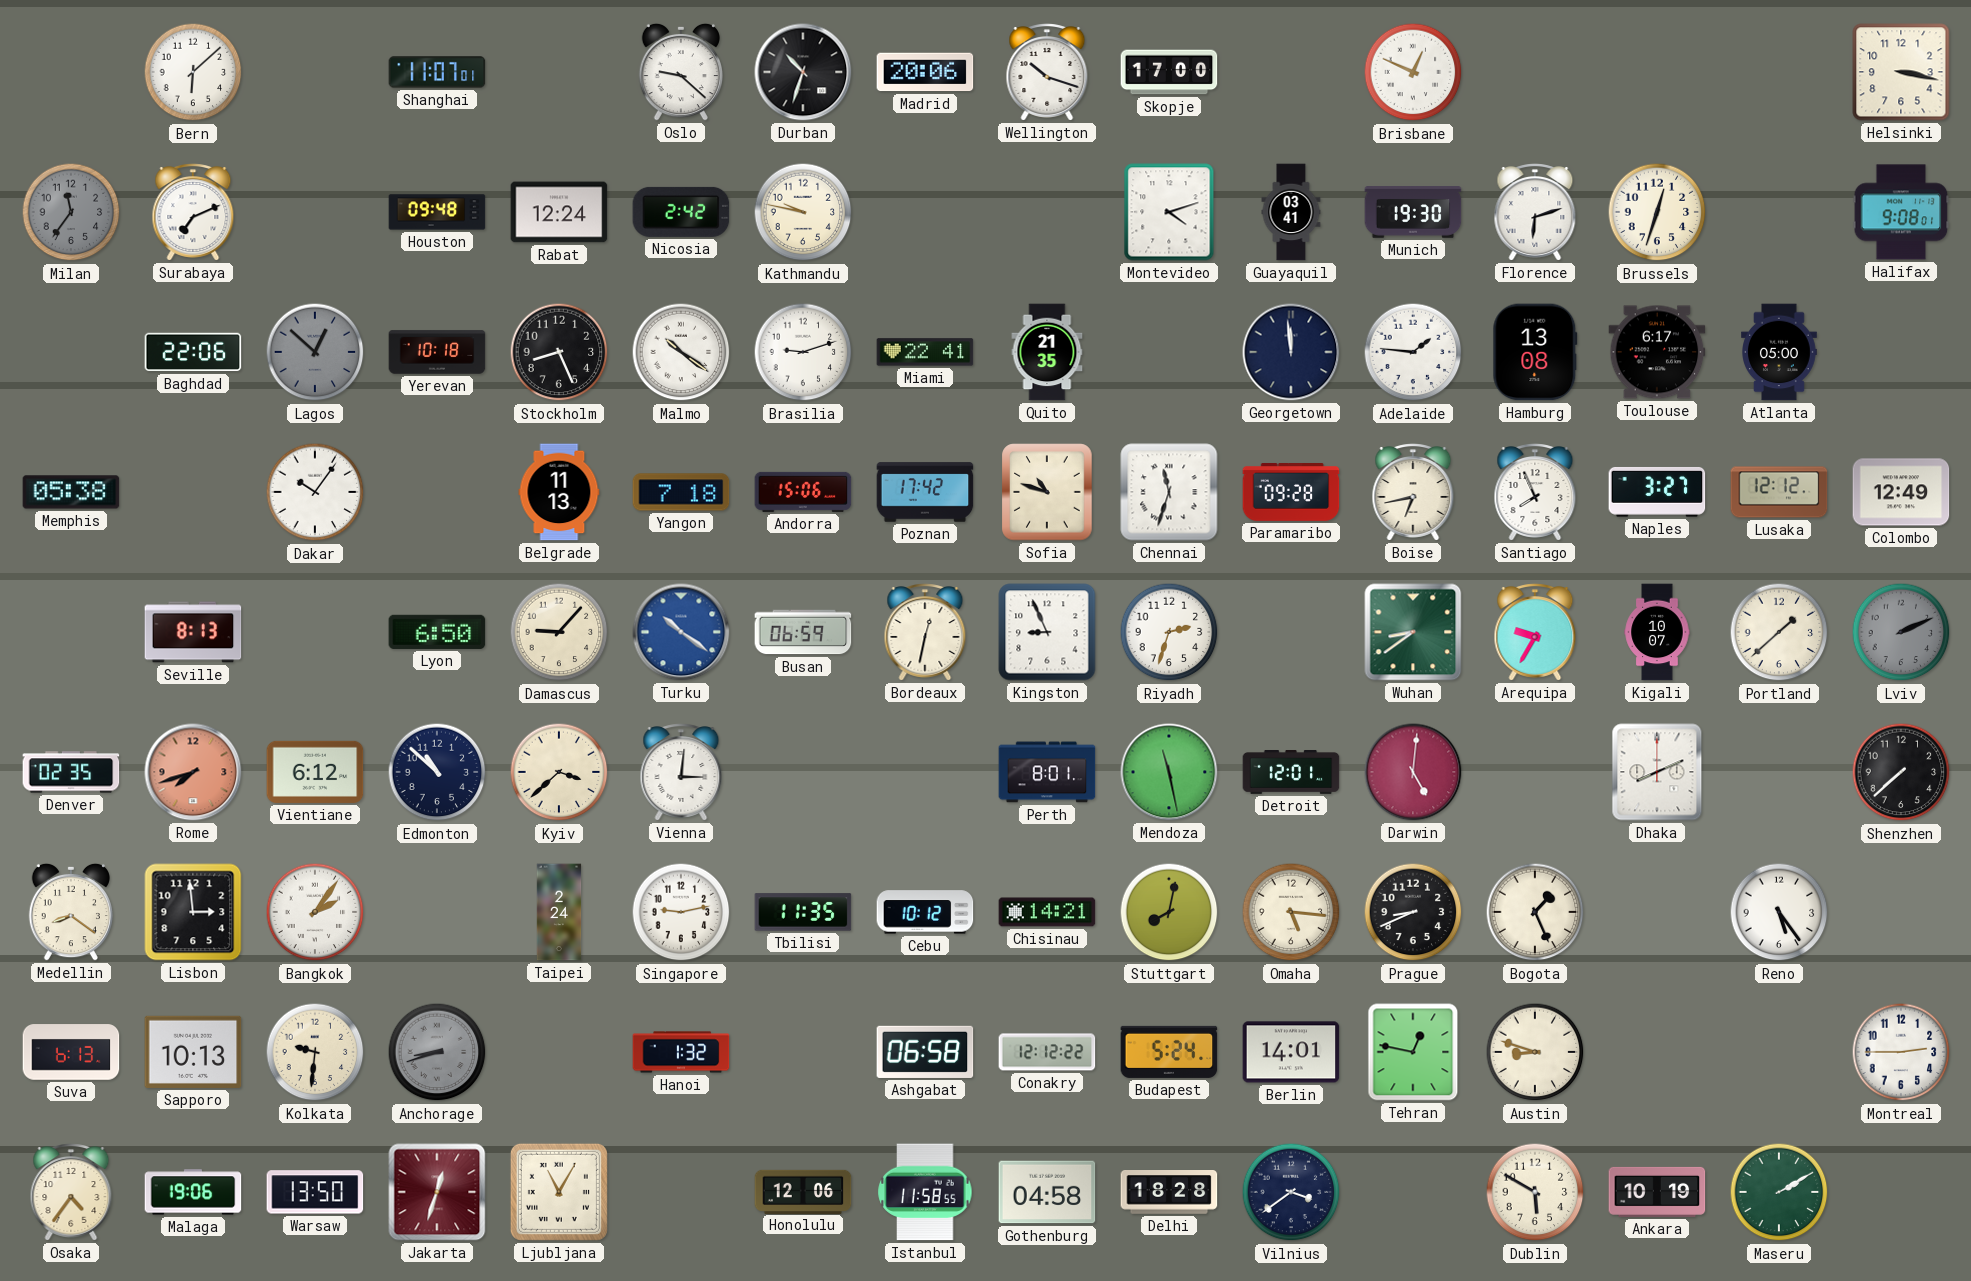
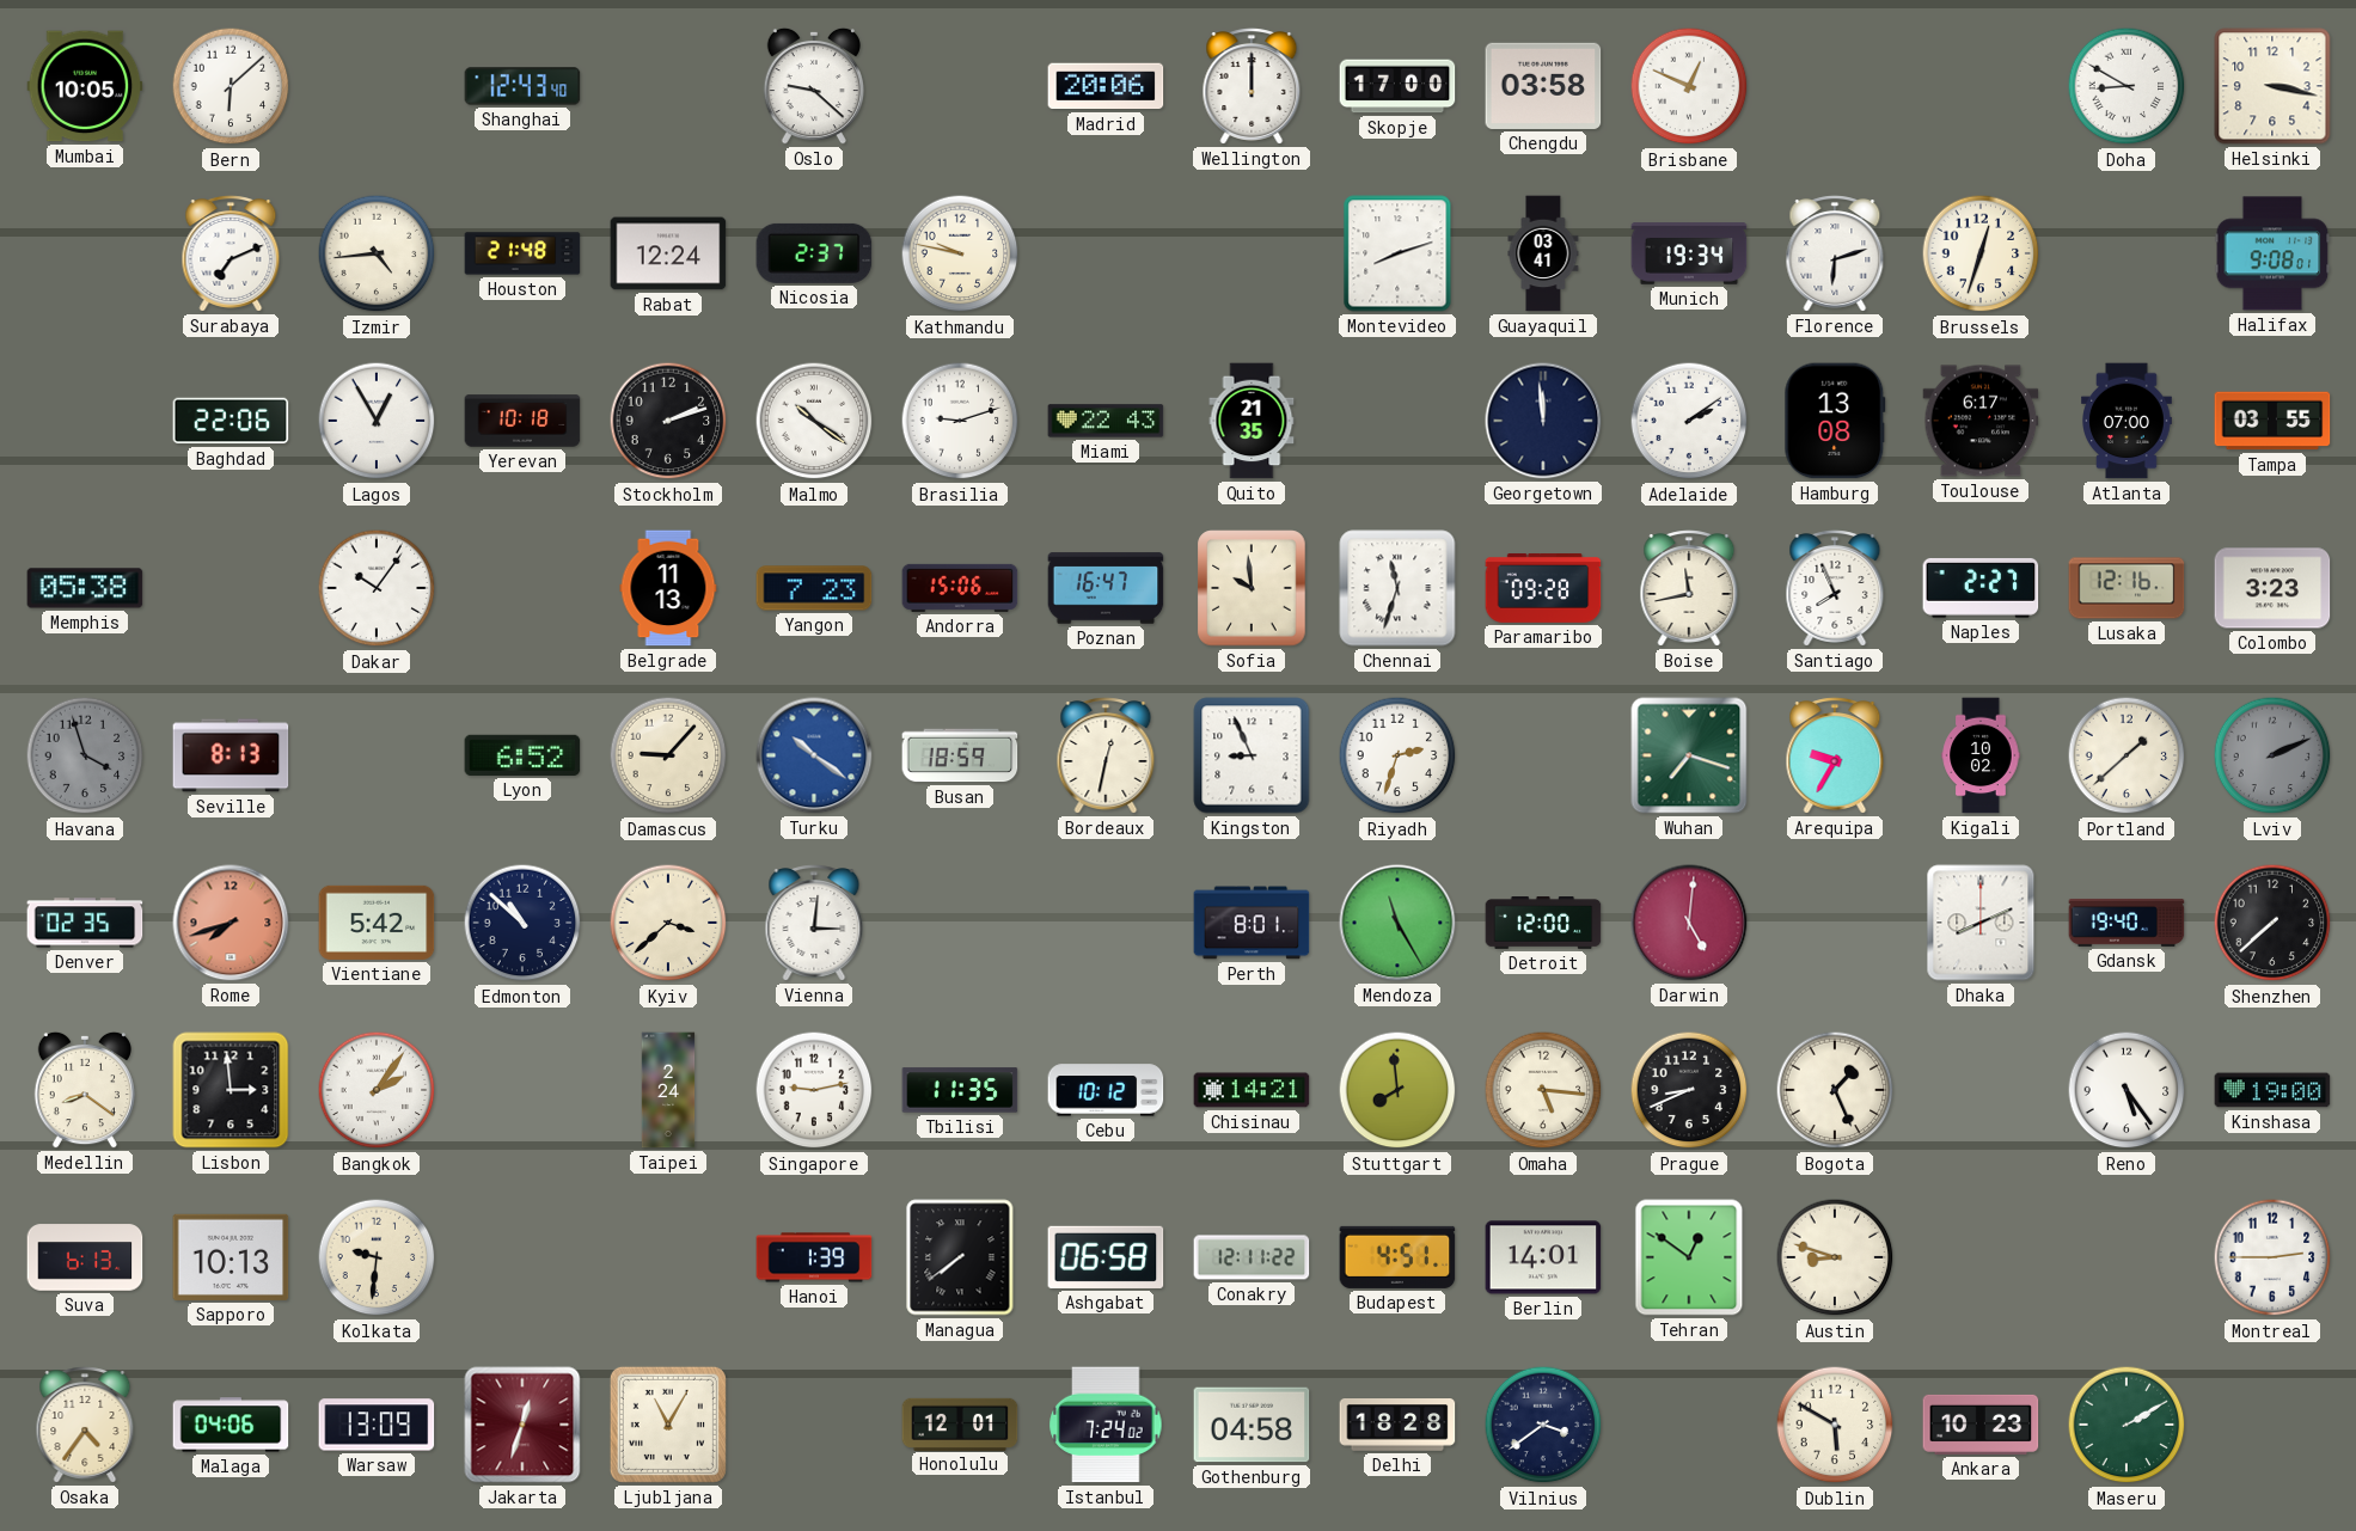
Mumbai: none -> 10:05
Shanghai: 11:07 -> 12:43
Durban: 10:33 -> none
Wellington: 10:18 -> 12:00
Chengdu: none -> 03:58
Doha: none -> 8:50
Milan: 11:36 -> none
Izmir: none -> 4:44
Houston: 09:48 -> 21:48
Nicosia: 2:42 -> 2:37
Montevideo: 4:12 -> 8:12
Munich: 19:30 -> 19:34
Lagos: 12:52 -> 12:55
Lagos dial: grey -> white
Stockholm: 8:26 -> 2:12
Miami: 22:41 -> 22:43
Adelaide: 1:46 -> 2:09
Atlanta: 05:00 -> 07:00
Tampa: none -> 03:55
Yangon: 7:18 -> 7:23
Poznan: 17:42 -> 16:47
Sofia: 10:48 -> 9:59
Boise: 6:43 -> 11:43
Naples: 3:27 -> 2:27
Lusaka: 12:12 -> 12:16
Colombo: 12:49 -> 3:23
Havana: none -> 3:57
Lyon: 6:50 -> 6:52
Busan: 06:59 -> 18:59
Wuhan: 8:39 -> 7:18
Kigali: 10:07 -> 10:02
Vientiane: 6:12 -> 5:42
Mendoza: 11:28 -> 11:25
Detroit: 12:01 -> 12:00
Gdansk: none -> 19:40
Stuttgart: 8:02 -> 7:59
Kinshasa: none -> 19:00
Anchorage: 8:42 -> none
Hanoi: 1:32 -> 1:39
Managua: none -> 7:39
Conakry: 12:12 -> 12:11
Budapest: 5:24 -> 4:51
Tehran: 12:47 -> 12:51
Malaga: 19:06 -> 04:06
Warsaw: 13:50 -> 13:09
Honolulu: 12:06 -> 12:01
Istanbul: 11:58 -> 7:24
Ankara: 10:19 -> 10:23
